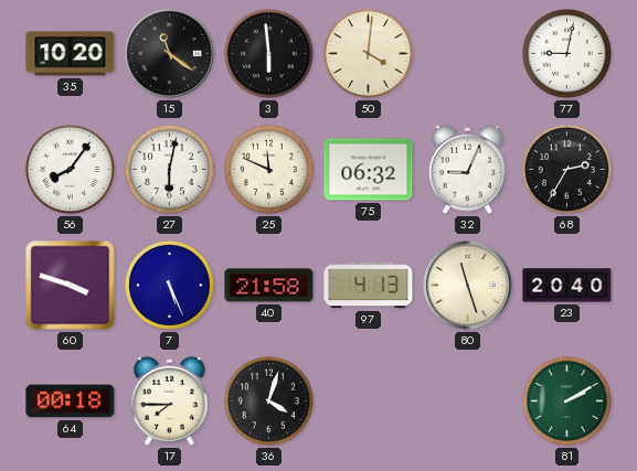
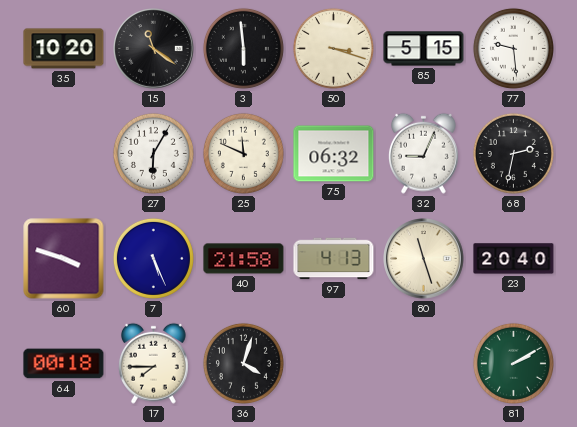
50: 4:01 -> 3:18
85: none -> 5:15
77: 9:02 -> 9:29
56: 8:06 -> none
27: 6:02 -> 6:05
68: 2:35 -> 2:32
